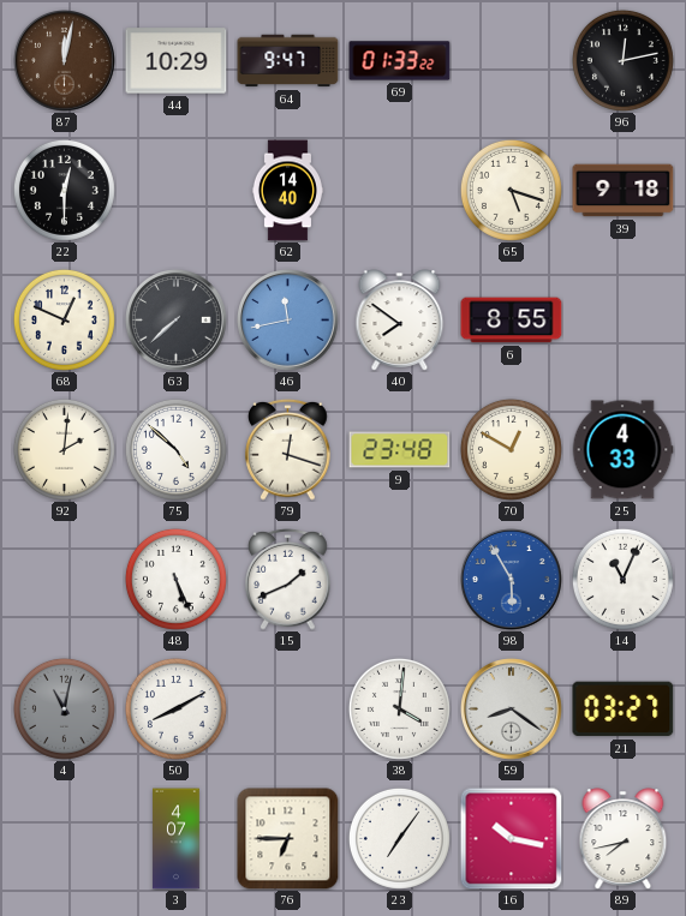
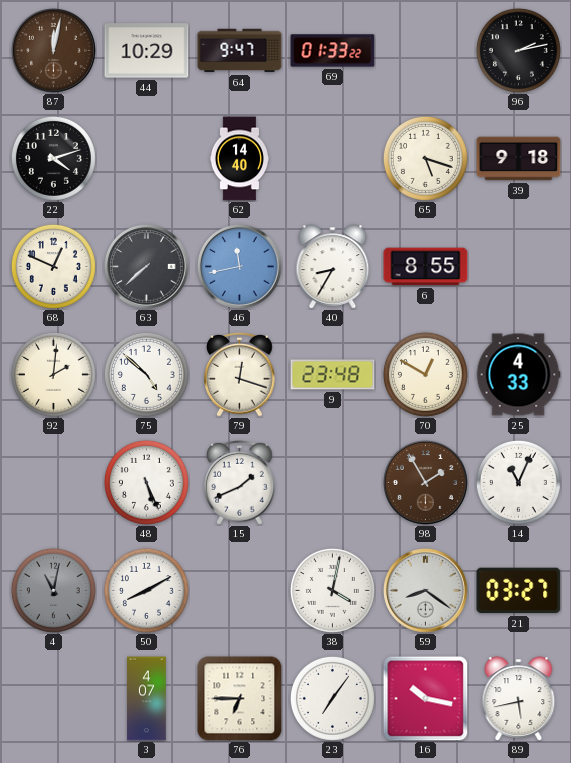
96: 12:13 -> 2:13
22: 12:30 -> 4:12
40: 7:51 -> 8:35
98: 5:55 -> 1:55
98 dial: blue -> brown
38: 4:01 -> 4:02
89: 7:43 -> 5:43
